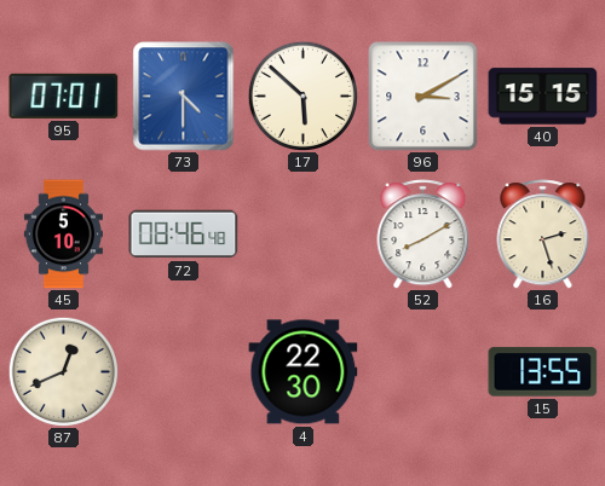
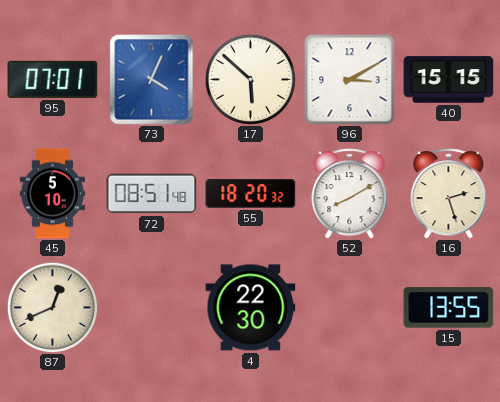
73: 4:30 -> 4:04
72: 08:46 -> 08:51
55: none -> 18:20
